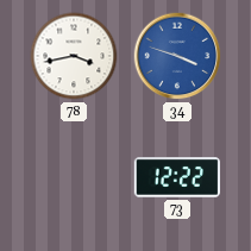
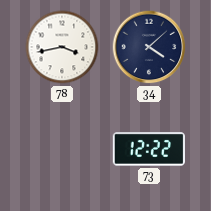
34: 3:48 -> 4:08
34 dial: blue -> navy
